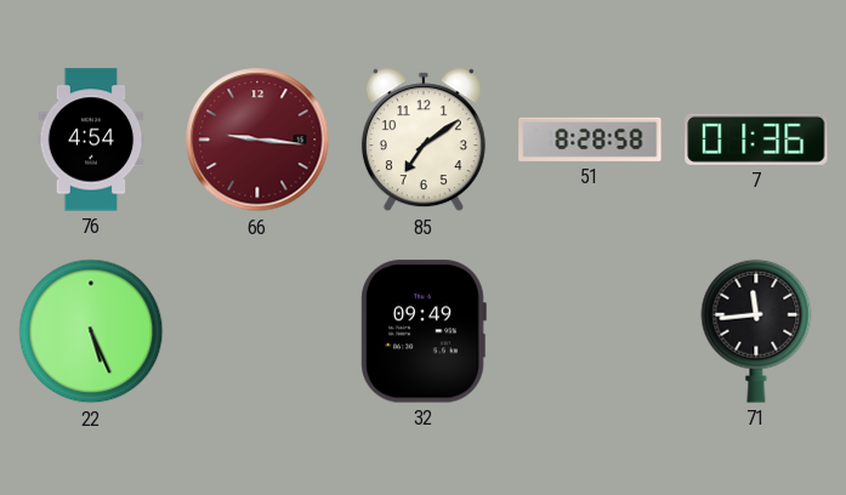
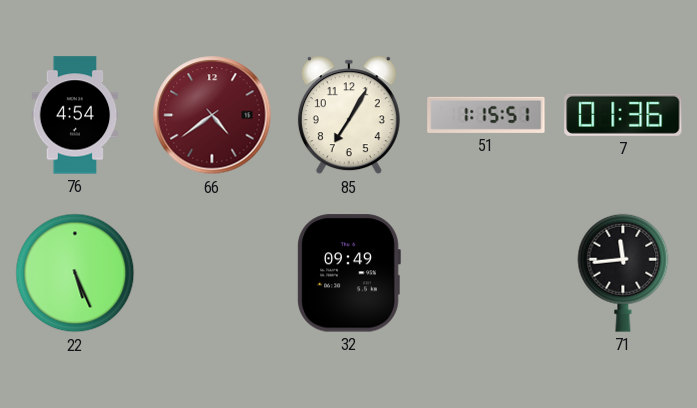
66: 9:16 -> 4:39
85: 7:09 -> 7:05
51: 8:28 -> 1:15
